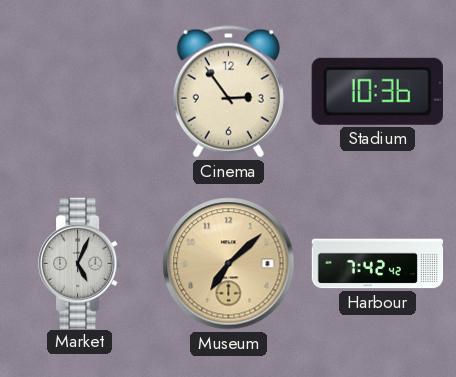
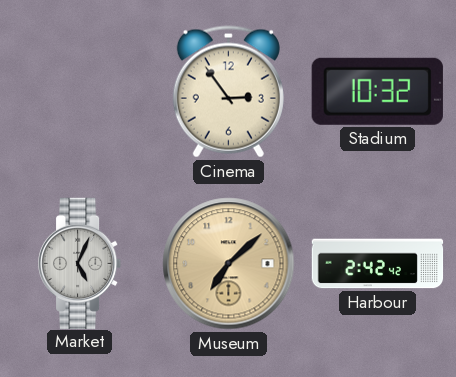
Stadium: 10:36 -> 10:32
Harbour: 7:42 -> 2:42
